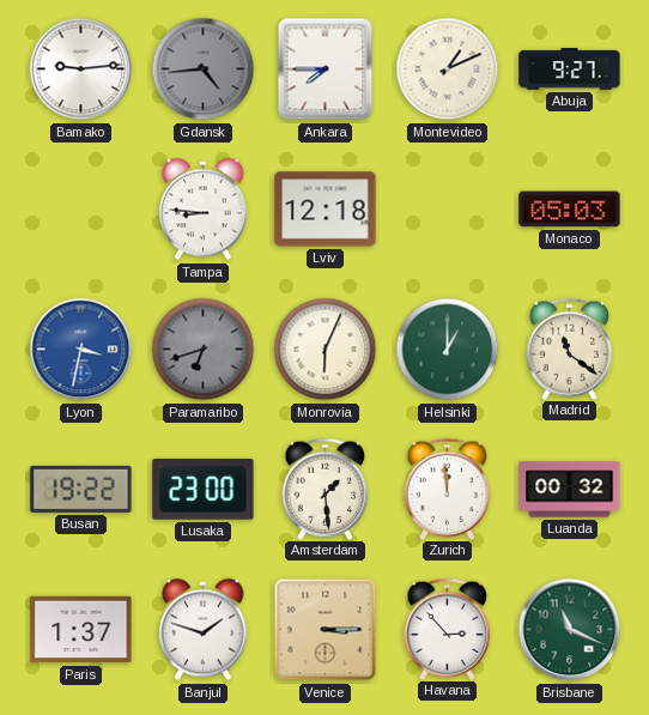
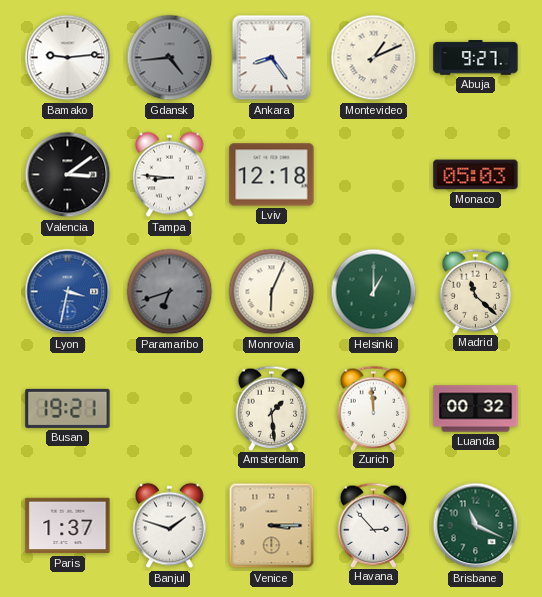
Ankara: 7:45 -> 8:24
Valencia: none -> 3:09
Madrid: 11:21 -> 11:22
Busan: 19:22 -> 19:21
Lusaka: 23:00 -> none
